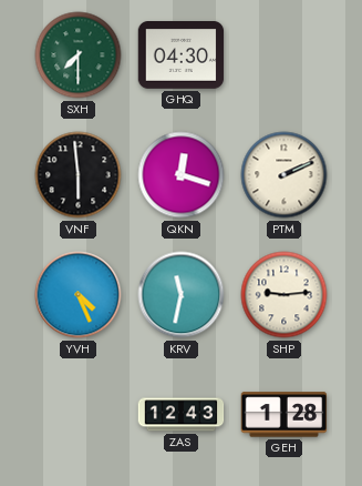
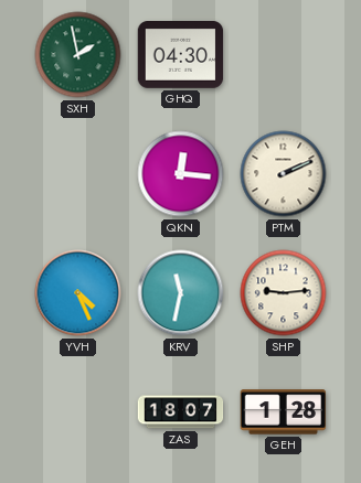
SXH: 7:30 -> 1:58
VNF: 5:59 -> none
QKN: 12:18 -> 12:16
ZAS: 12:43 -> 18:07
